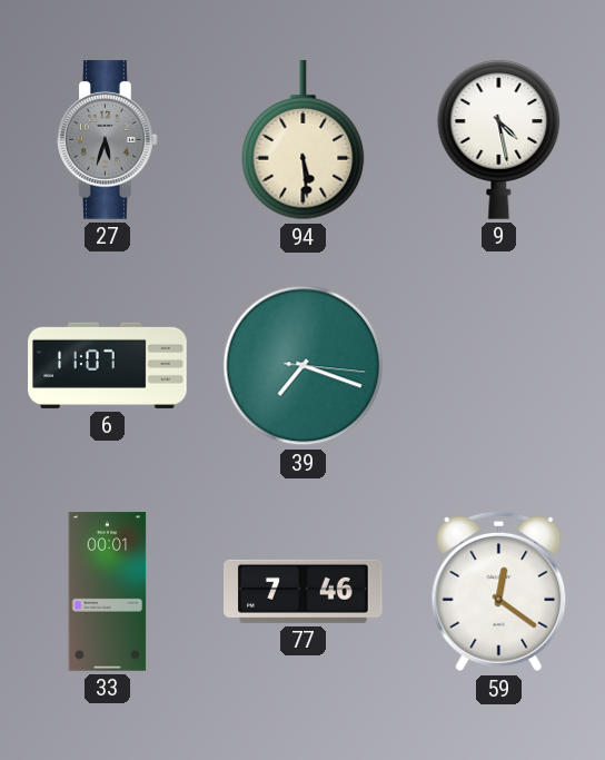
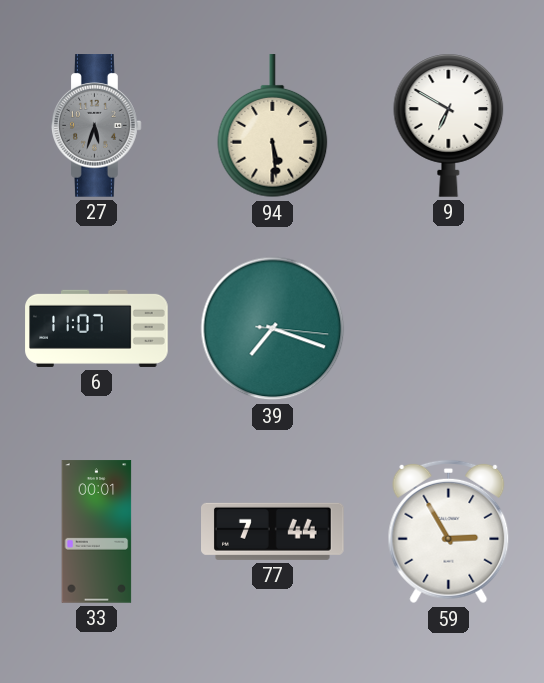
9: 4:28 -> 6:50
77: 7:46 -> 7:44
59: 12:21 -> 2:55
